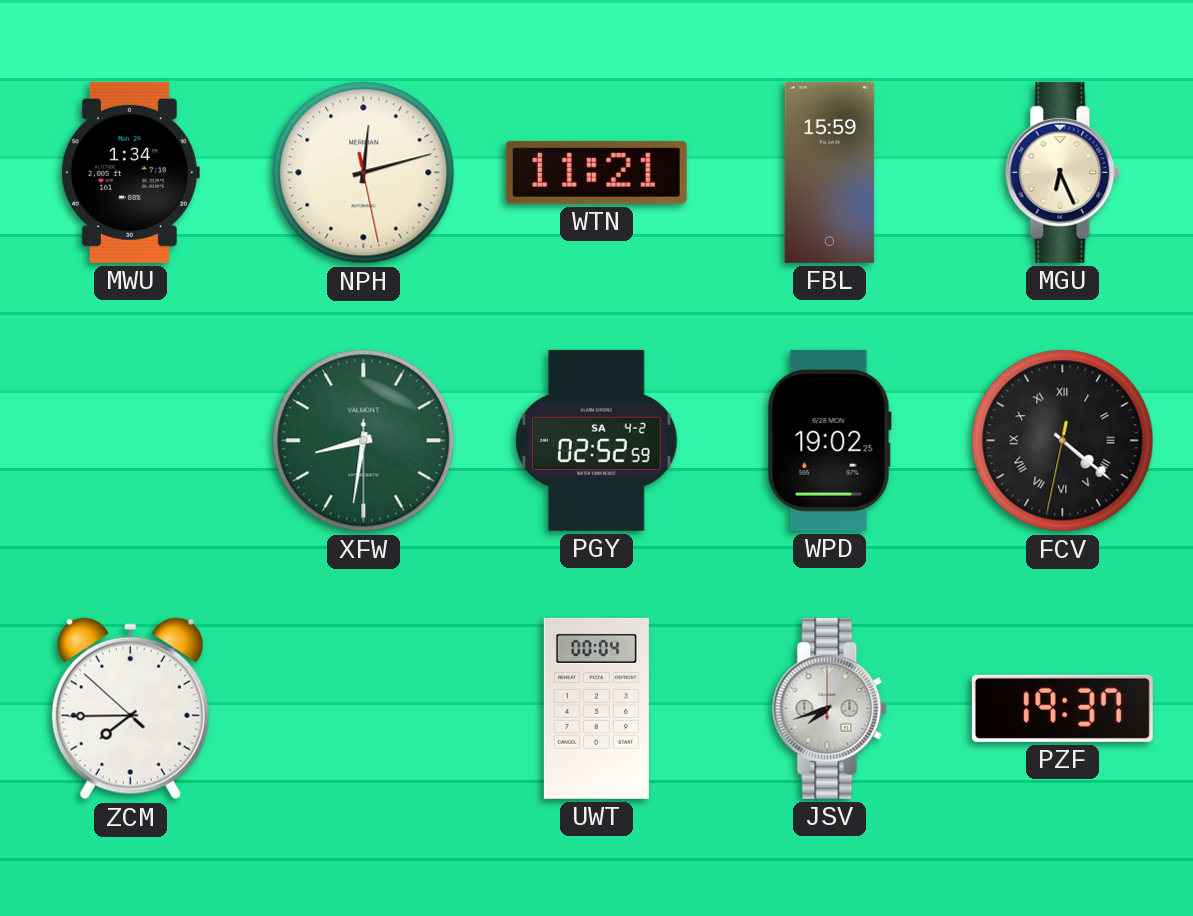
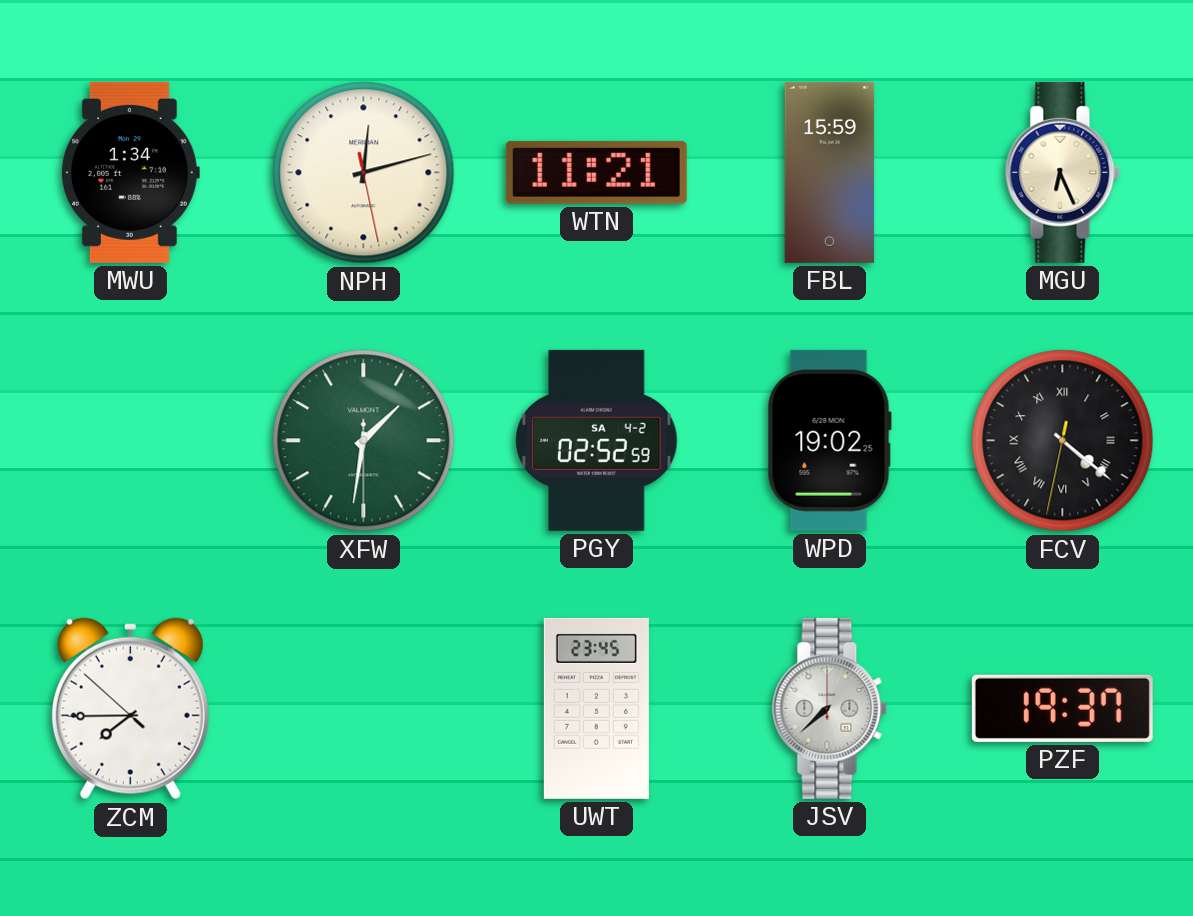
XFW: 8:31 -> 1:31
UWT: 00:04 -> 23:45
JSV: 7:42 -> 7:38
